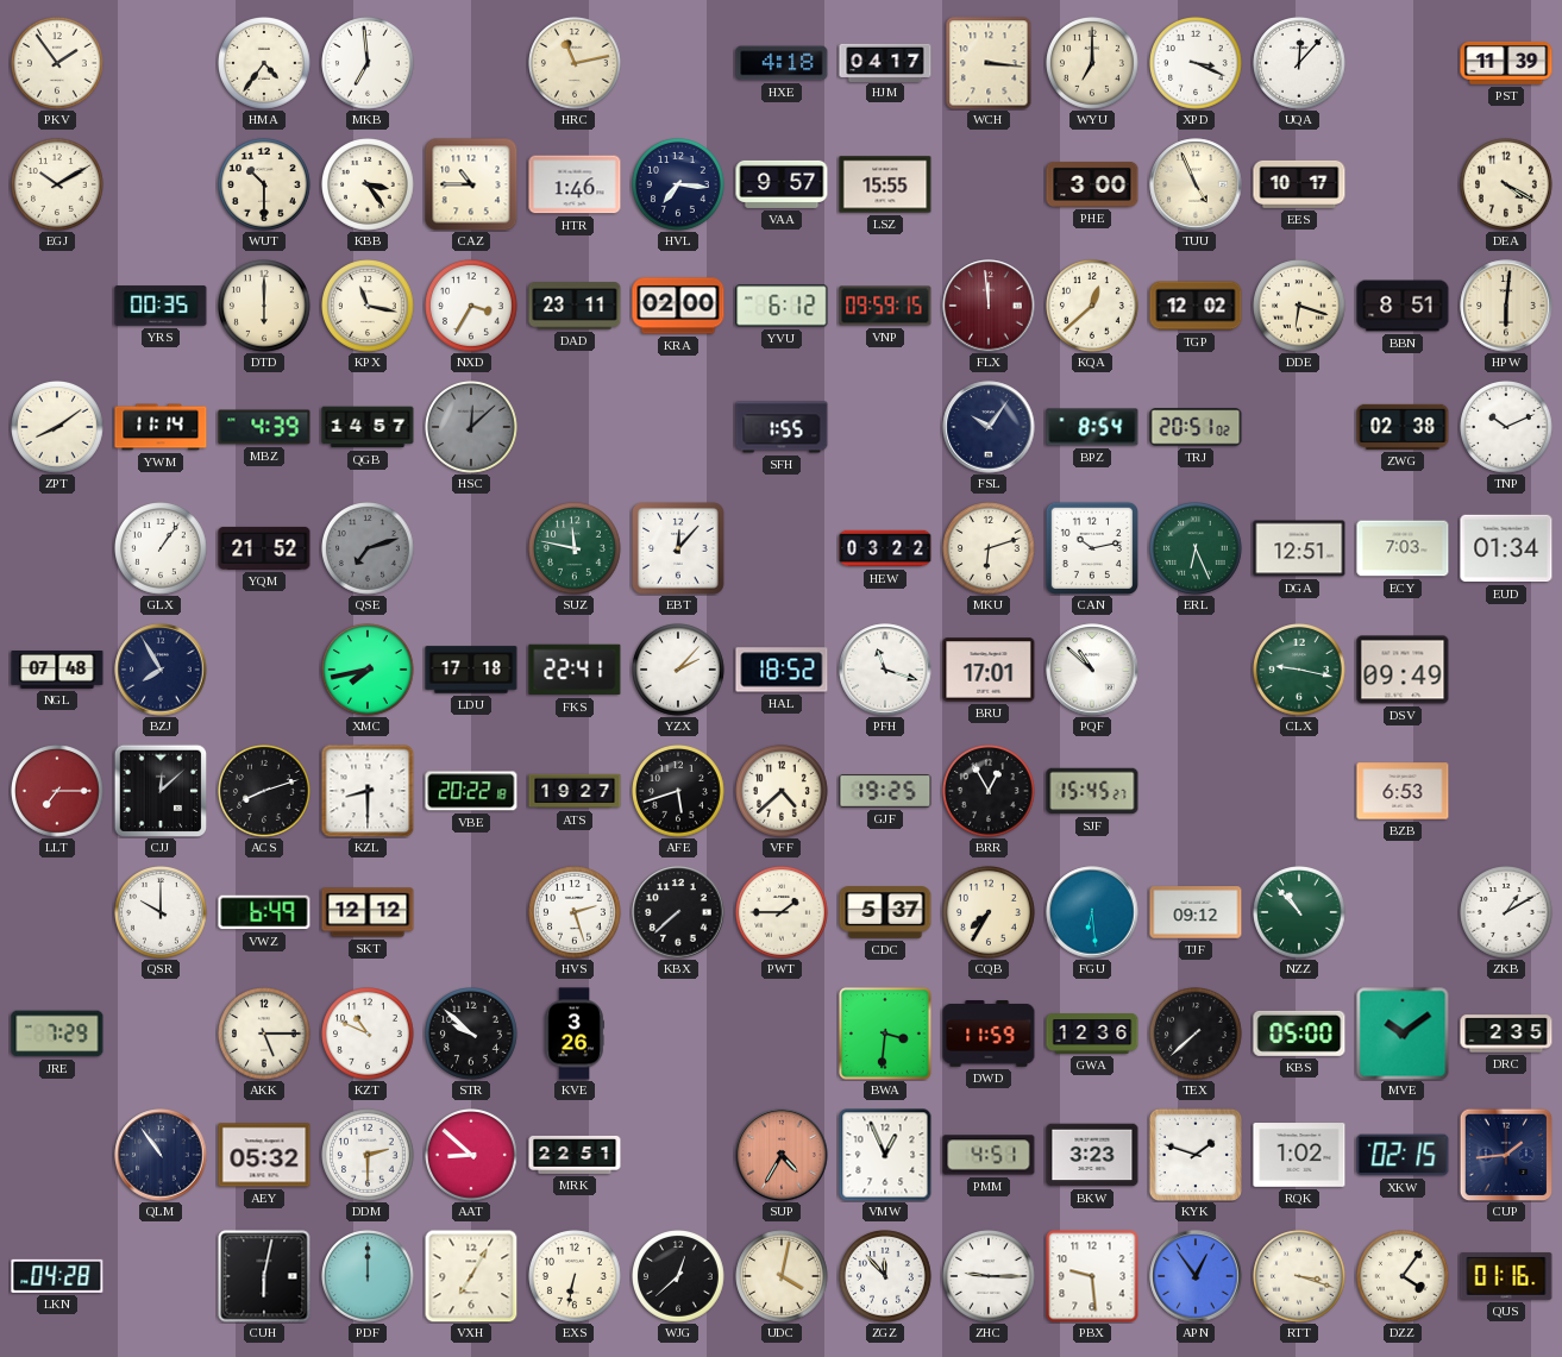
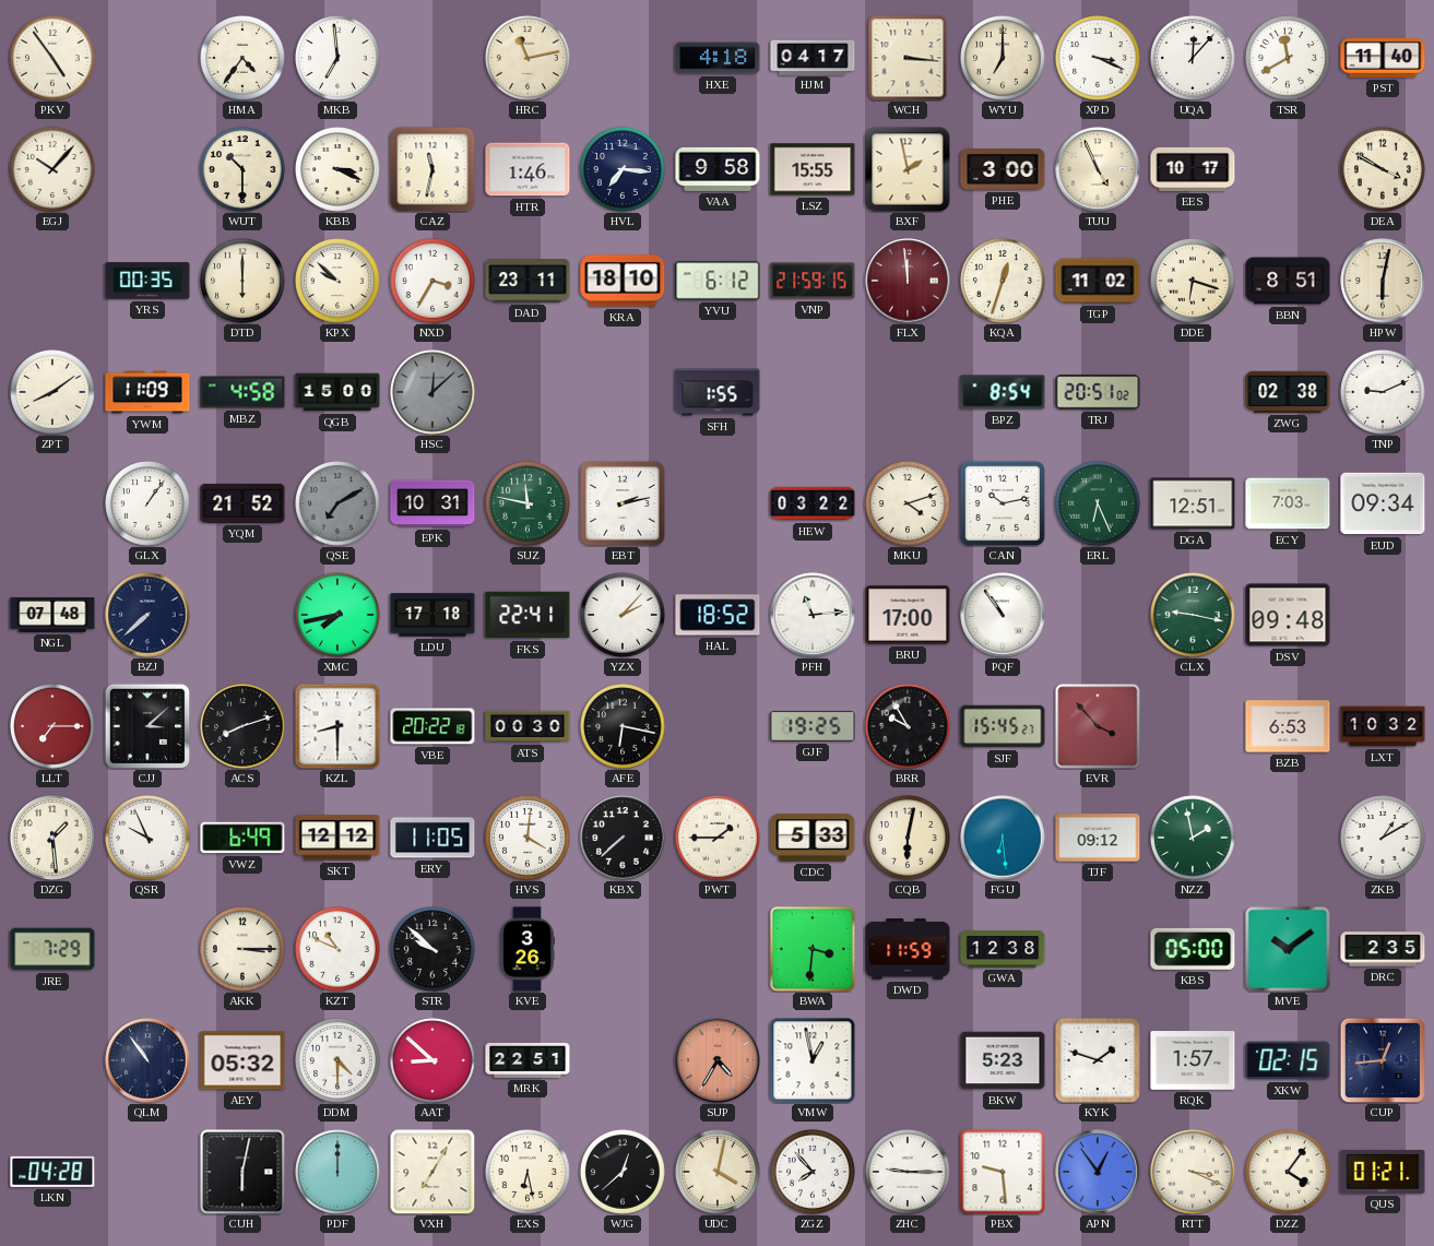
PKV: 1:54 -> 4:54
TSR: none -> 11:40
PST: 11:39 -> 11:40
EGJ: 10:10 -> 10:07
KBB: 3:24 -> 3:19
CAZ: 10:45 -> 11:32
VAA: 9:57 -> 9:58
BXF: none -> 1:58
DEA: 4:20 -> 3:50
KPX: 11:17 -> 9:52
KRA: 02:00 -> 18:10
VNP: 09:59 -> 21:59
KQA: 12:38 -> 12:33
TGP: 12:02 -> 11:02
HPW: 6:01 -> 6:02
YWM: 11:14 -> 11:09
MBZ: 4:39 -> 4:58
QGB: 14:57 -> 15:00
FSL: 10:06 -> none
TNP: 10:11 -> 9:11
QSE: 7:12 -> 7:10
EPK: none -> 10:31
EBT: 12:07 -> 2:13
MKU: 6:12 -> 4:12
EUD: 01:34 -> 09:34
BZJ: 7:55 -> 7:38
PFH: 11:18 -> 11:14
BRU: 17:01 -> 17:00
PQF: 10:52 -> 10:54
DSV: 09:49 -> 09:48
CJJ: 12:08 -> 3:08
ATS: 19:27 -> 00:30
AFE: 5:42 -> 6:17
VFF: 4:38 -> none
BRR: 12:55 -> 9:55
EVR: none -> 3:53
LXT: none -> 10:32
DZG: none -> 1:29
QSR: 10:00 -> 9:56
ERY: none -> 11:05
HVS: 2:27 -> 4:01
CDC: 5:37 -> 5:33
CQB: 7:35 -> 6:02
NZZ: 10:53 -> 1:58
AKK: 5:15 -> 3:15
GWA: 12:36 -> 12:38
TEX: 7:38 -> none
DDM: 2:30 -> 4:30
VMW: 12:56 -> 12:58
PMM: 4:51 -> none
BKW: 3:23 -> 5:23
RQK: 1:02 -> 1:57
CUP: 1:44 -> 12:44
EXS: 6:32 -> 6:28
ZGZ: 11:53 -> 7:53
RTT: 3:18 -> 3:19
QUS: 01:16 -> 01:21
